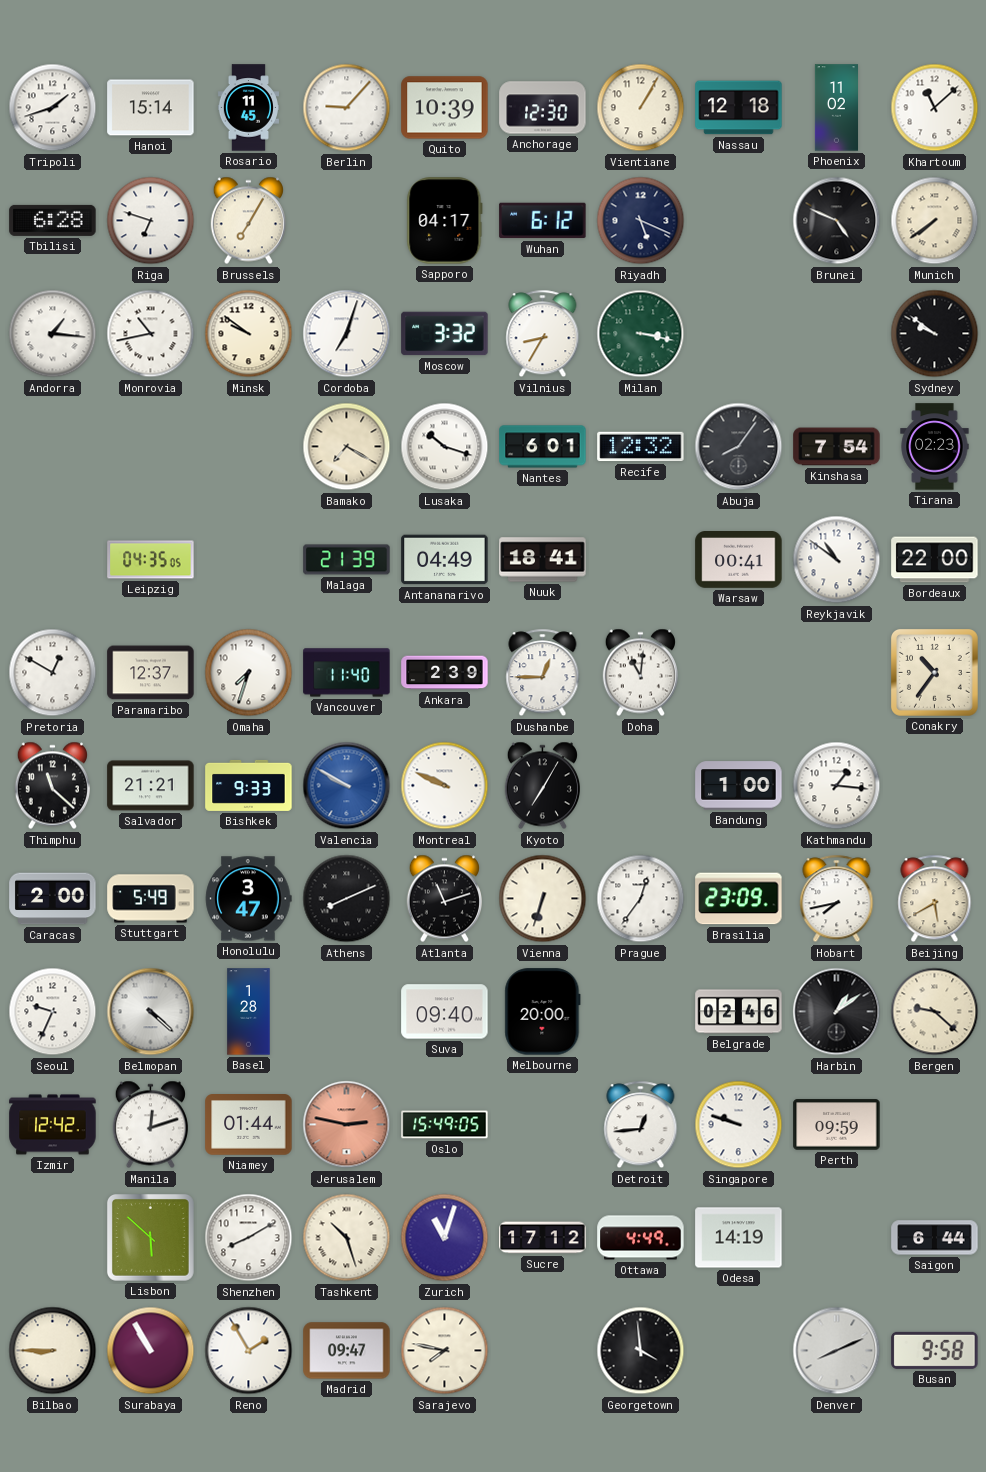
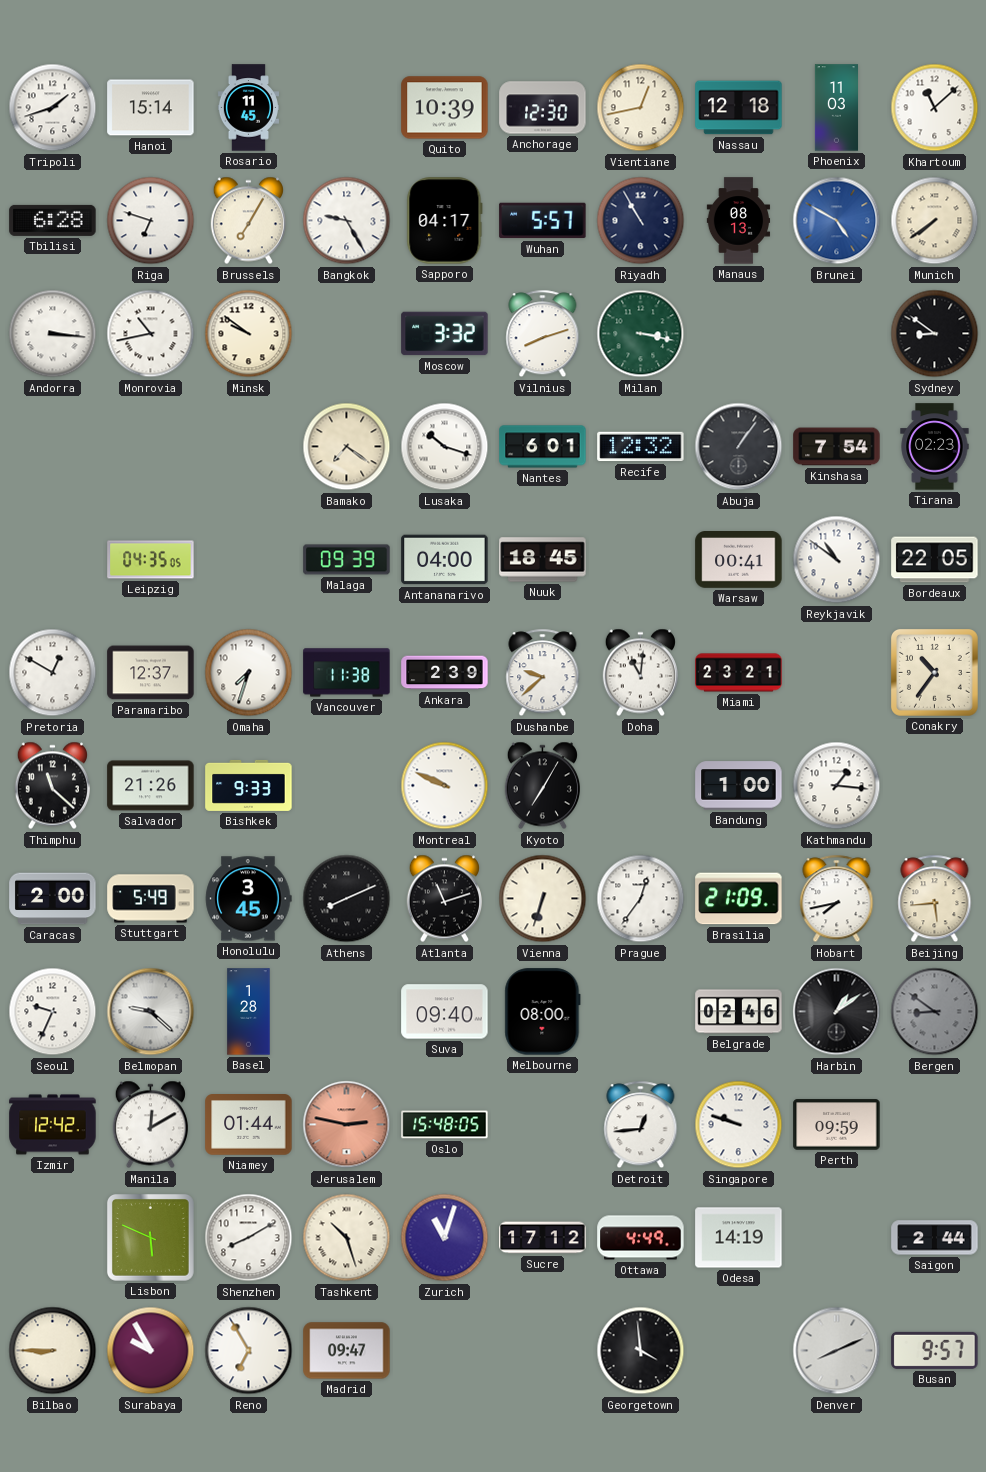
Berlin: 9:07 -> none
Vientiane: 1:05 -> 12:43
Phoenix: 11:02 -> 11:03
Bangkok: none -> 9:25
Wuhan: 6:12 -> 5:57
Riyadh: 5:19 -> 10:55
Manaus: none -> 08:13
Brunei: 4:49 -> 4:50
Brunei dial: black -> blue
Andorra: 1:16 -> 3:16
Cordoba: 7:03 -> none
Vilnius: 8:35 -> 8:12
Sydney: 9:51 -> 8:51
Bamako: 7:20 -> 7:21
Abuja: 8:06 -> 1:06
Malaga: 21:39 -> 09:39
Antananarivo: 04:49 -> 04:00
Nuuk: 18:41 -> 18:45
Bordeaux: 22:00 -> 22:05
Vancouver: 11:40 -> 11:38
Dushanbe: 12:45 -> 9:38
Miami: none -> 23:21
Salvador: 21:21 -> 21:26
Valencia: 9:50 -> none
Honolulu: 3:47 -> 3:45
Brasilia: 23:09 -> 21:09
Beijing: 5:40 -> 5:44
Belmopan: 4:22 -> 9:22
Melbourne: 20:00 -> 08:00
Bergen: 9:22 -> 8:51
Bergen dial: cream -> grey
Manila: 12:12 -> 12:10
Oslo: 15:49 -> 15:48
Lisbon: 5:52 -> 5:49
Saigon: 6:44 -> 2:44
Surabaya: 10:55 -> 9:55
Reno: 1:55 -> 6:55
Sarajevo: 7:47 -> none
Busan: 9:58 -> 9:57
